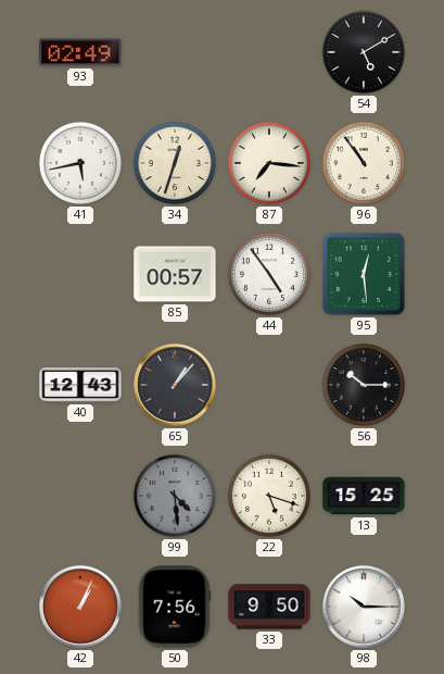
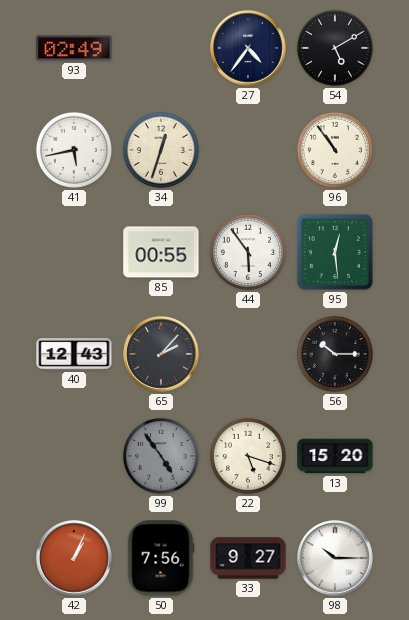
27: none -> 4:36
87: 7:16 -> none
85: 00:57 -> 00:55
44: 4:54 -> 5:54
65: 1:07 -> 2:07
99: 4:29 -> 4:54
13: 15:25 -> 15:20
33: 9:50 -> 9:27
